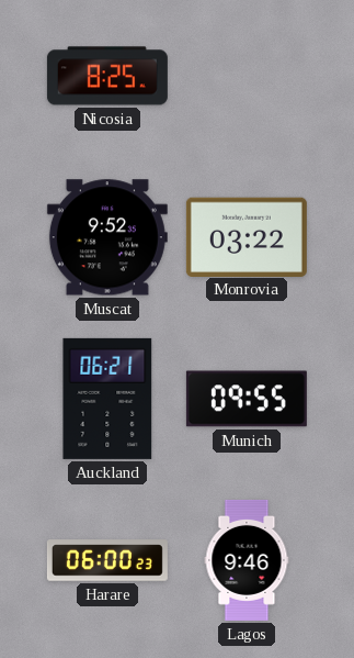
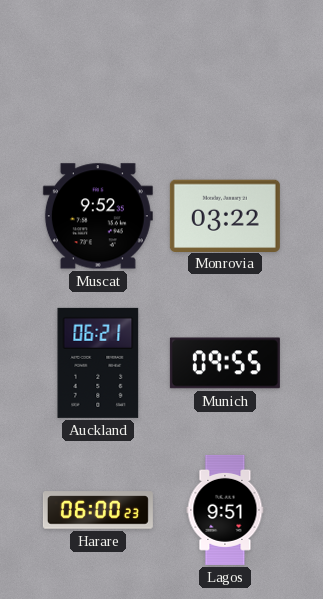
Nicosia: 8:25 -> none
Lagos: 9:46 -> 9:51
